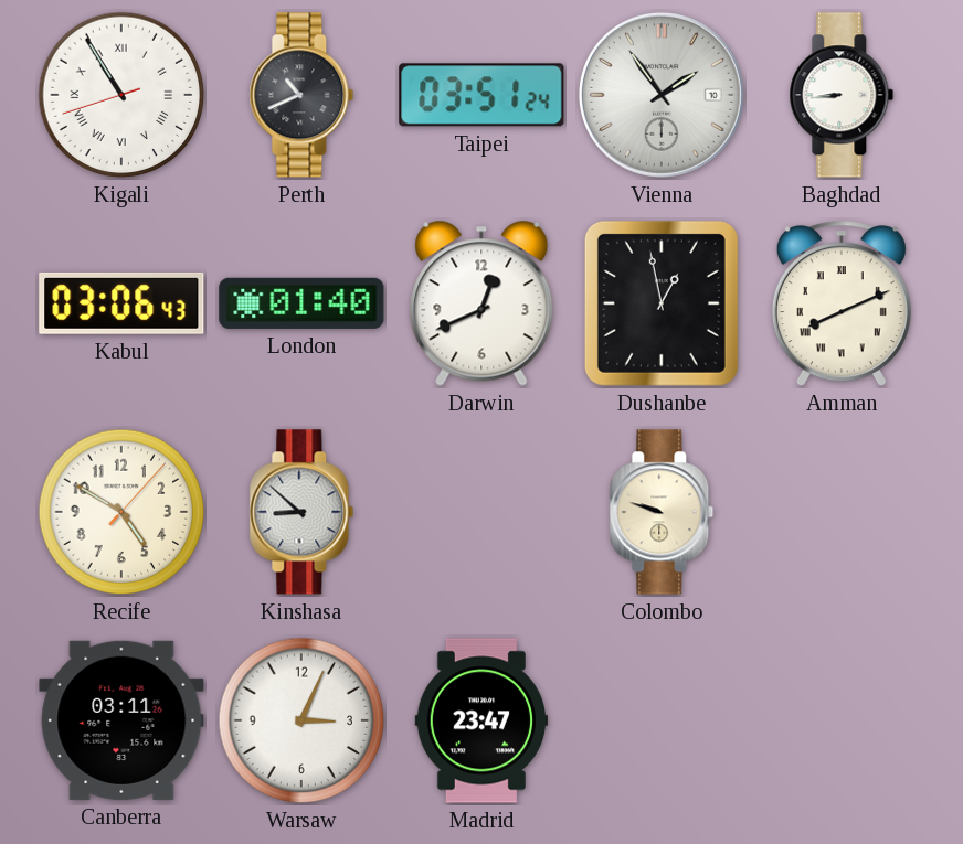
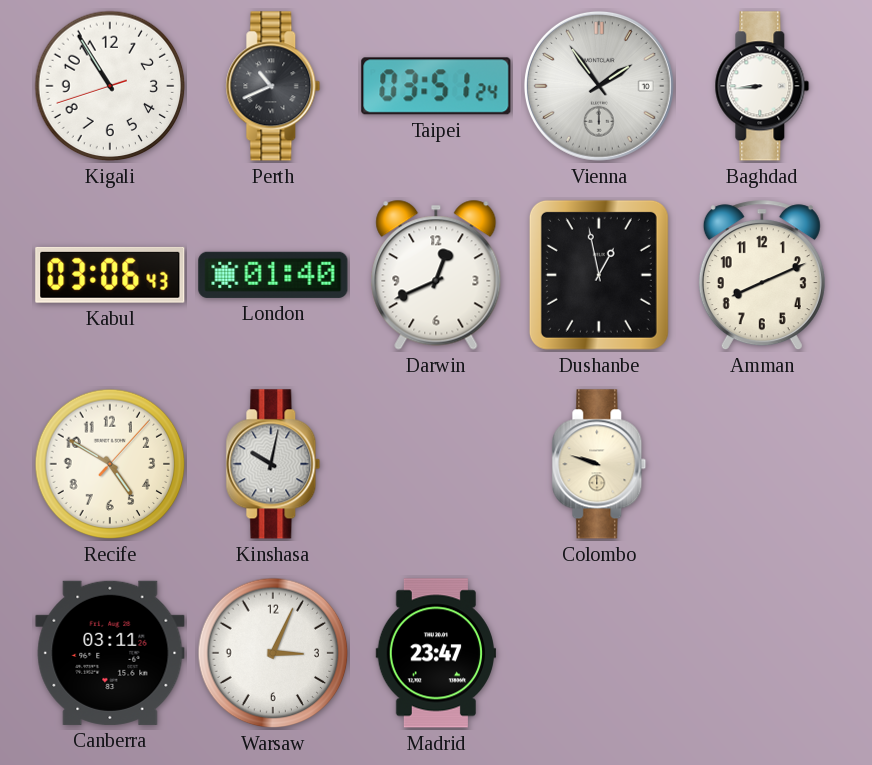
Kigali numerals: Roman -> Arabic
Amman numerals: Roman -> Arabic
Kinshasa: 8:52 -> 10:02
